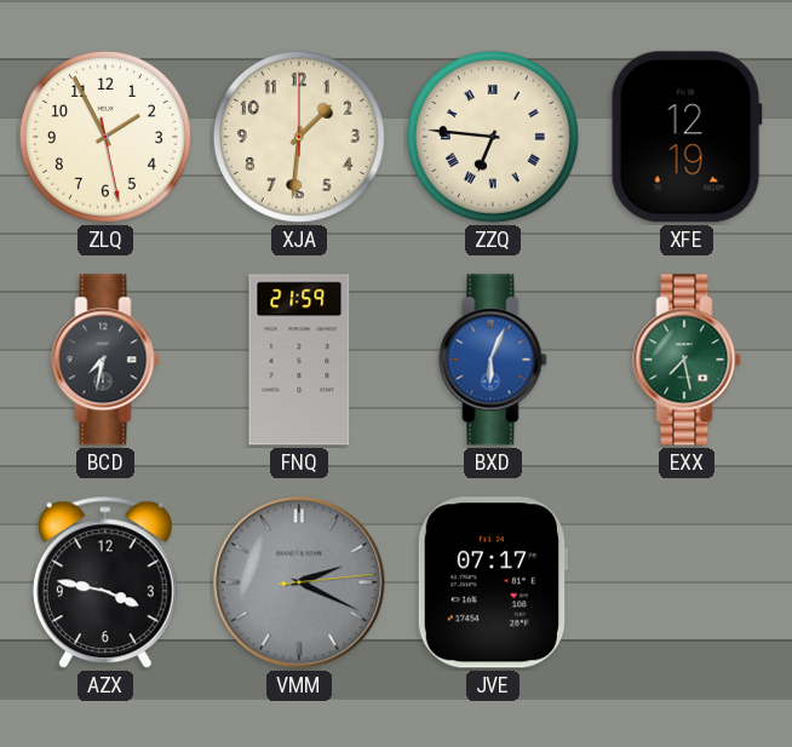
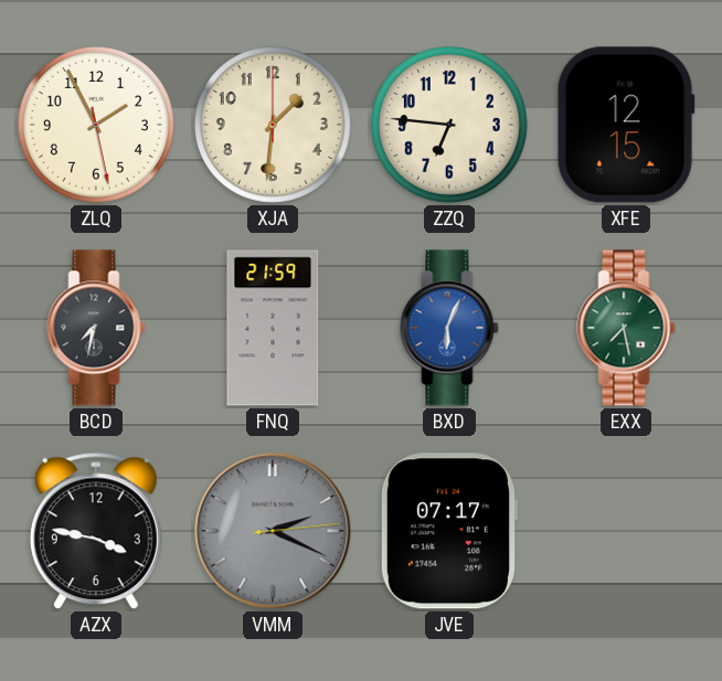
ZZQ numerals: Roman -> Arabic
XFE: 12:19 -> 12:15
